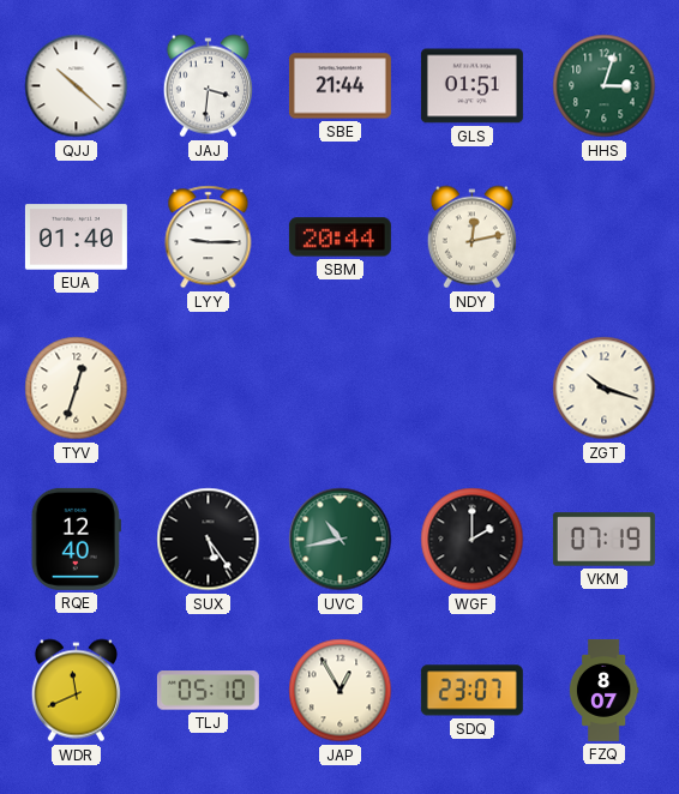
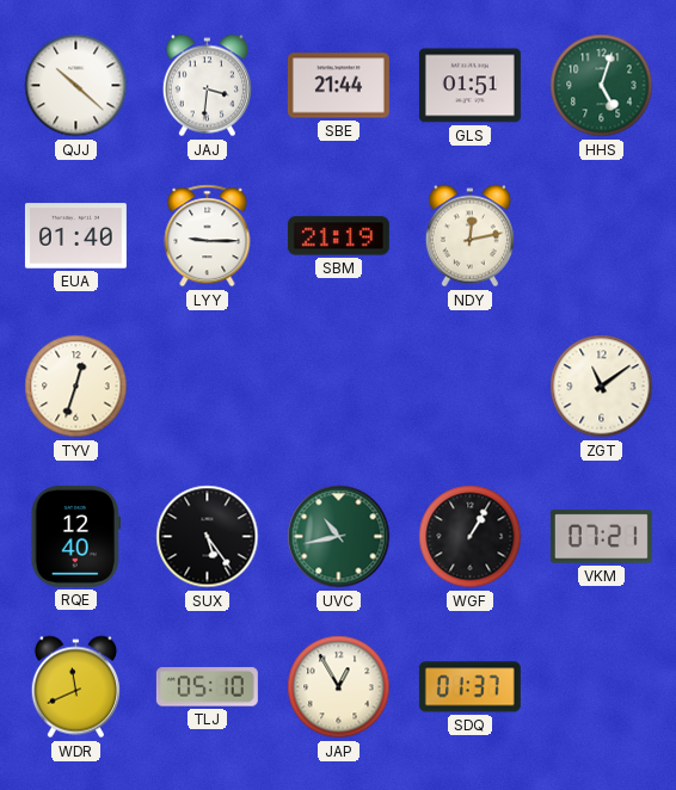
HHS: 3:03 -> 5:03
SBM: 20:44 -> 21:19
ZGT: 10:18 -> 11:09
WGF: 2:00 -> 1:05
VKM: 07:19 -> 07:21
SDQ: 23:07 -> 01:37
FZQ: 8:07 -> none
